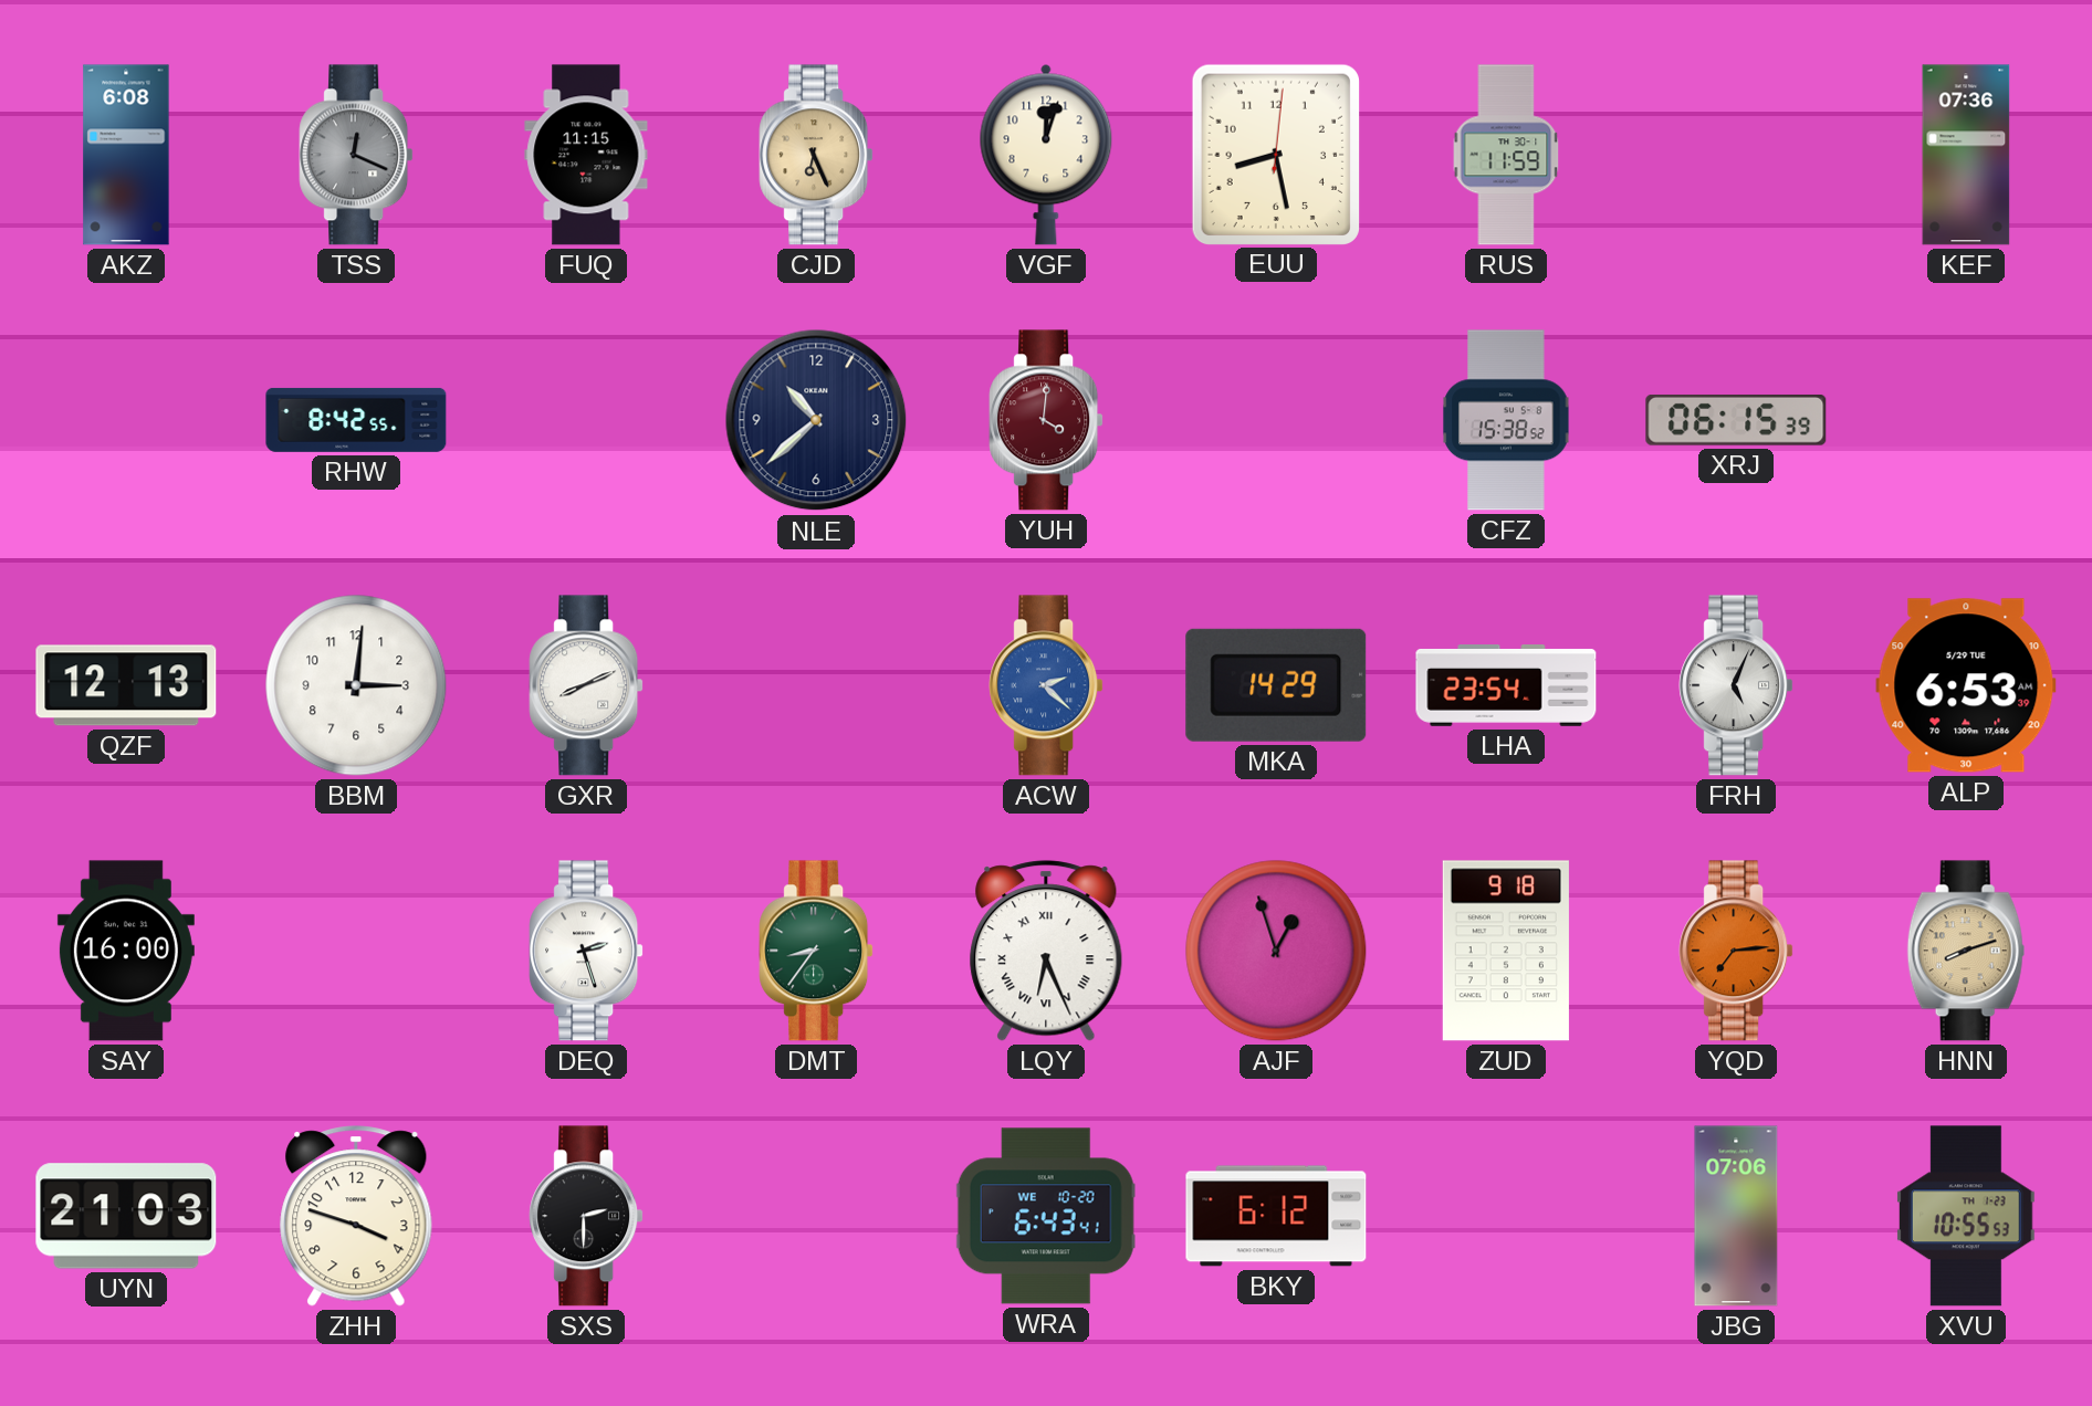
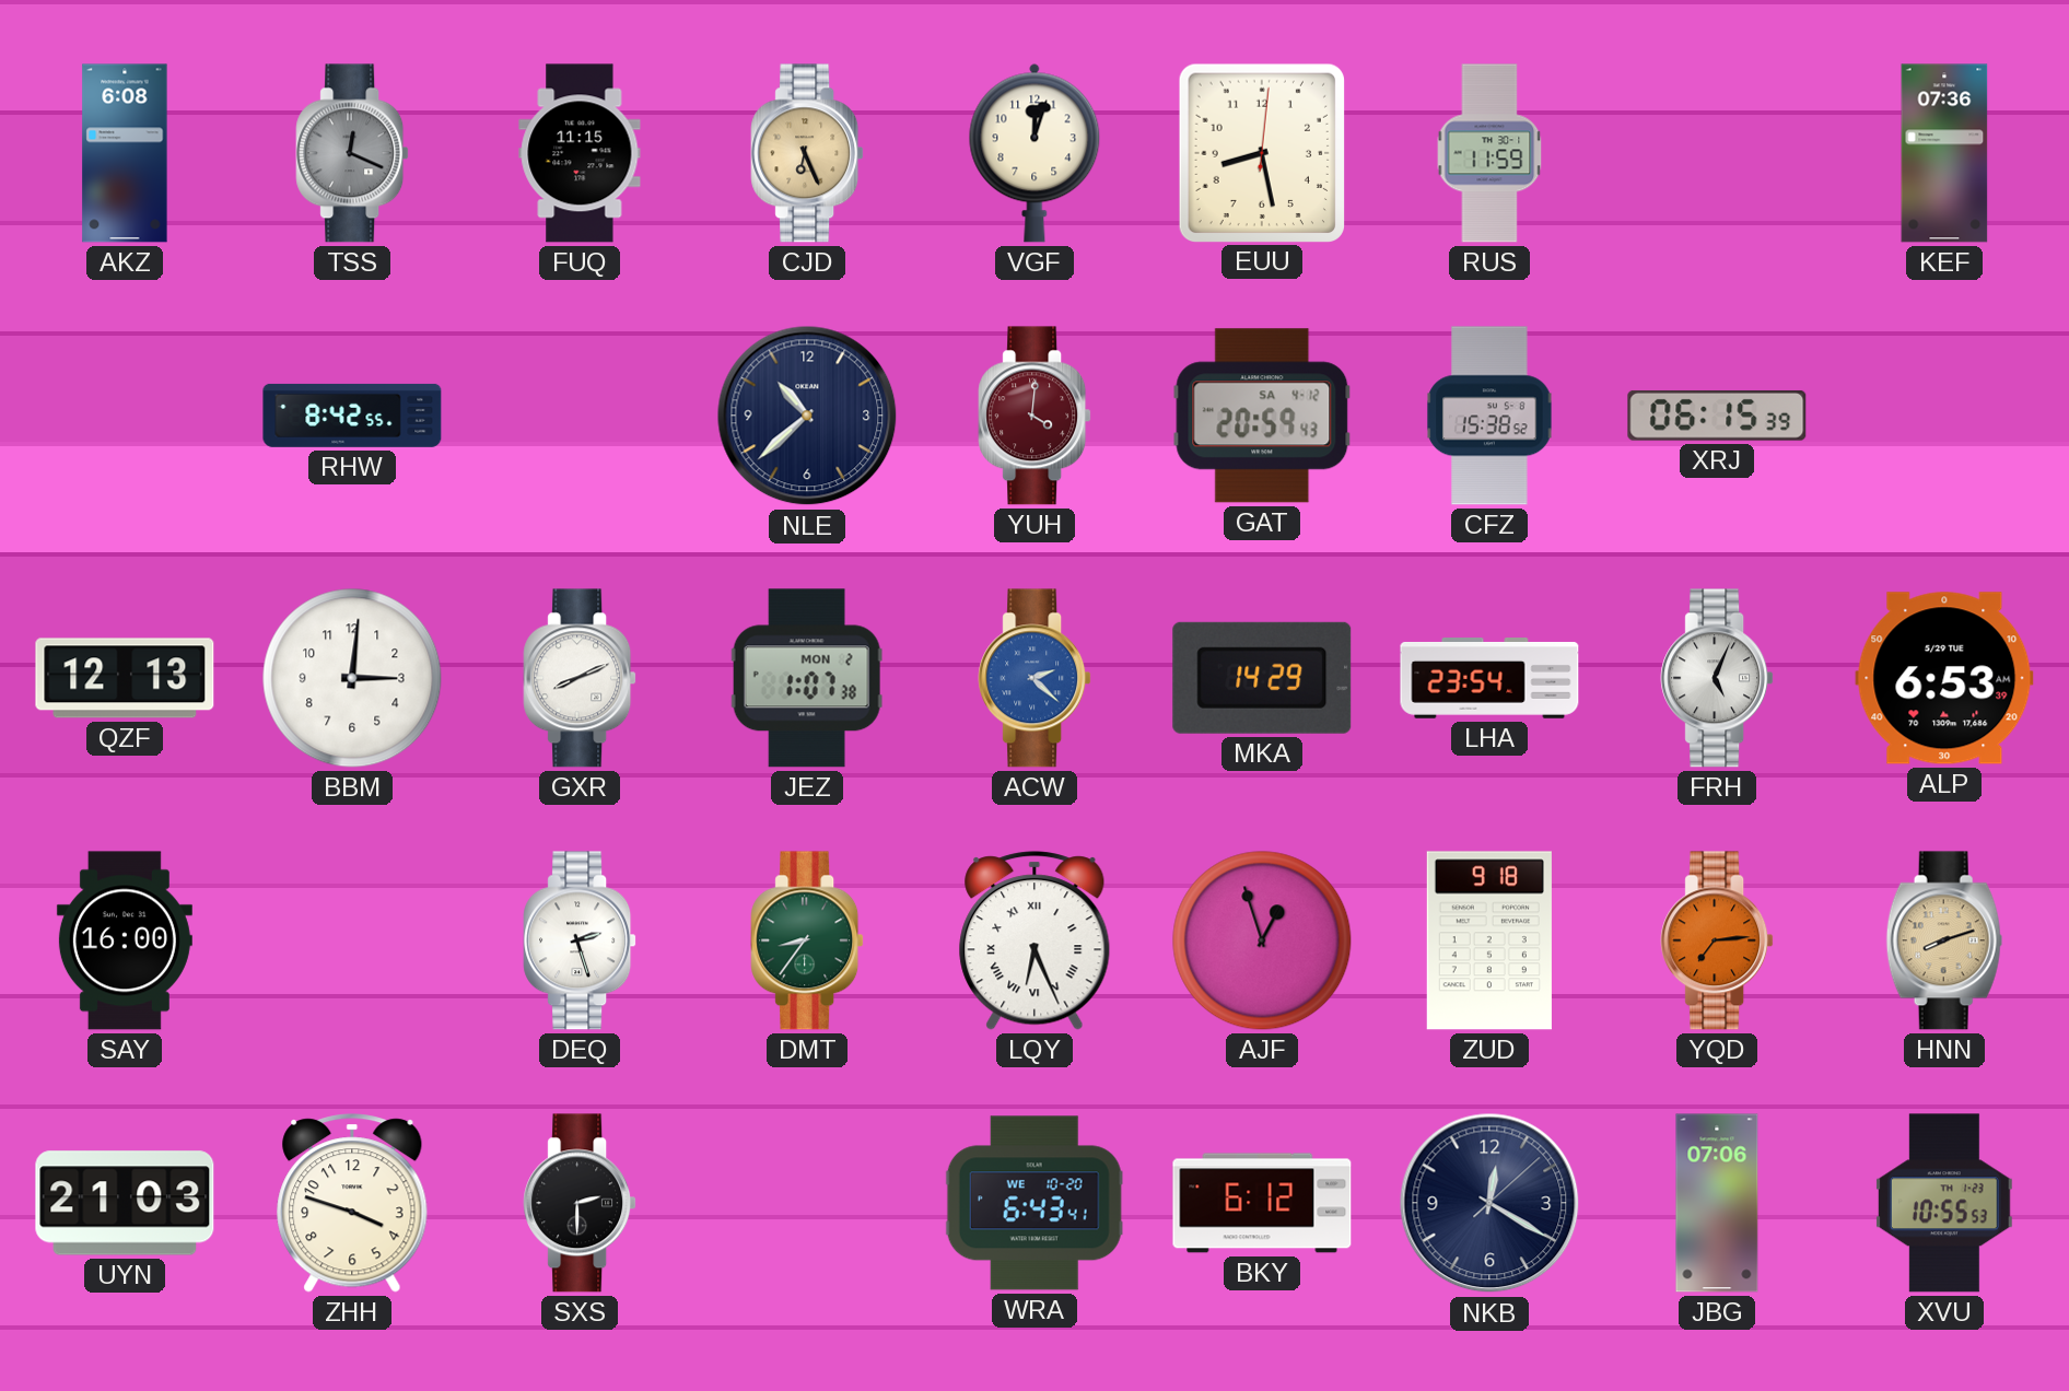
GAT: none -> 20:59
JEZ: none -> 1:07
NKB: none -> 12:20
